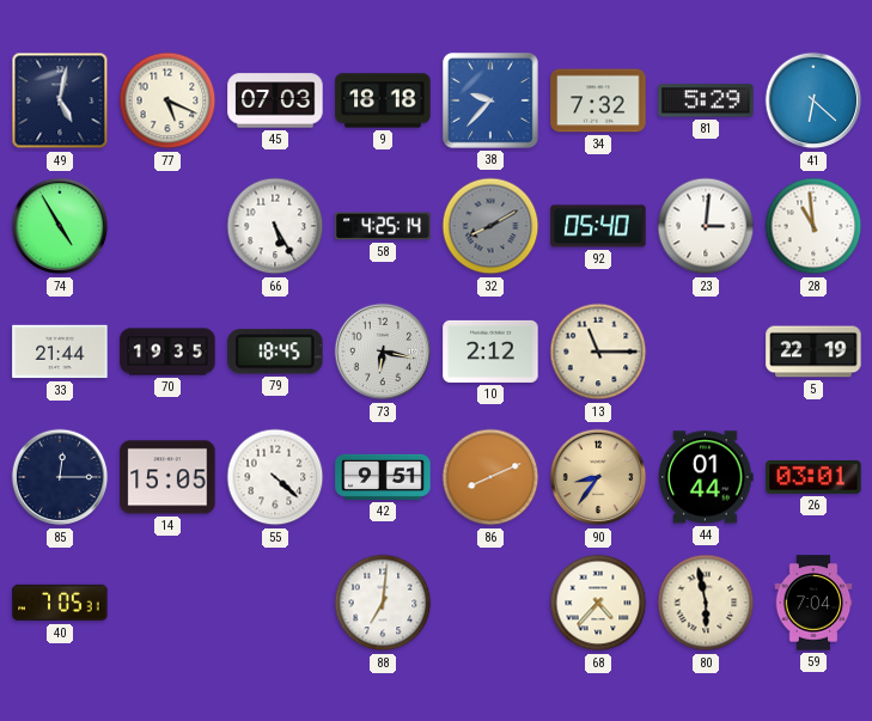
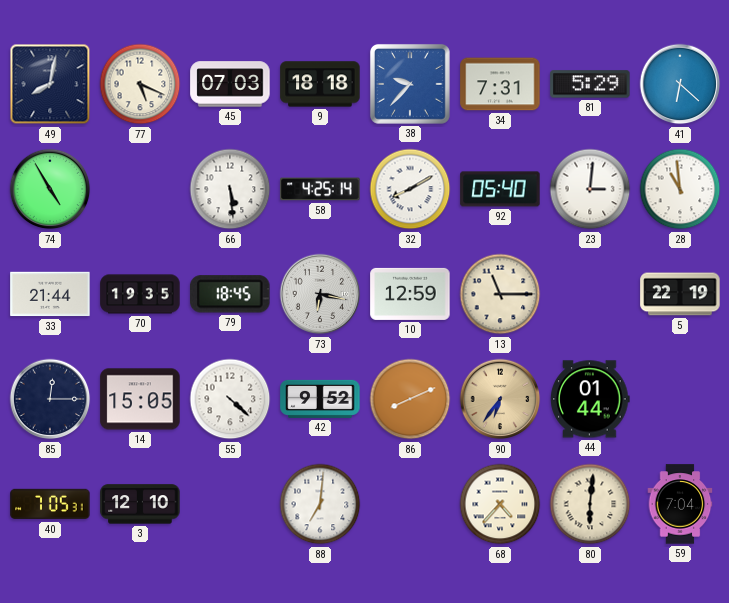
49: 5:02 -> 8:02
34: 7:32 -> 7:31
66: 5:25 -> 5:29
32 dial: grey -> white
10: 2:12 -> 12:59
42: 9:51 -> 9:52
90: 8:36 -> 6:36
26: 03:01 -> none
3: none -> 12:10
80: 5:58 -> 6:01
